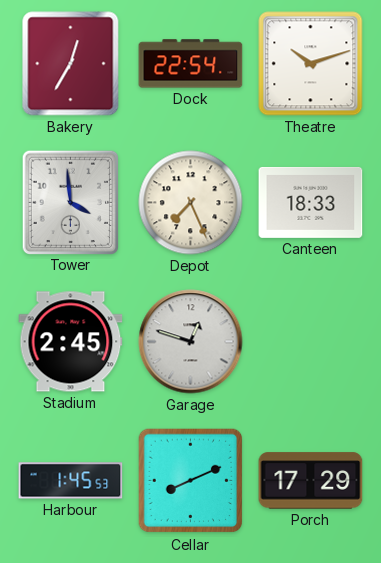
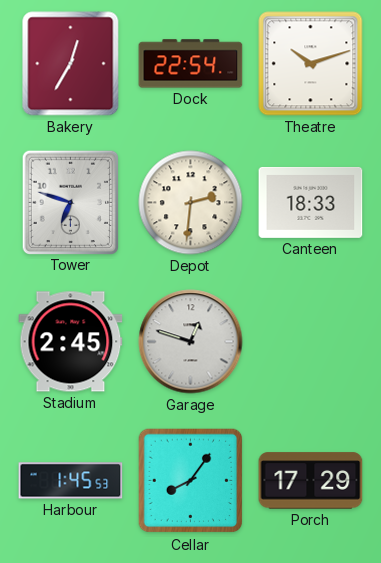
Tower: 3:59 -> 6:48
Depot: 7:26 -> 2:31
Cellar: 8:11 -> 8:06
